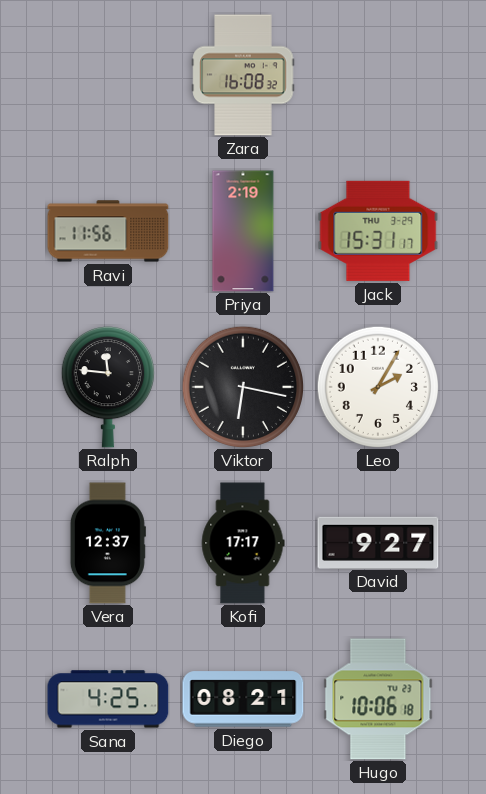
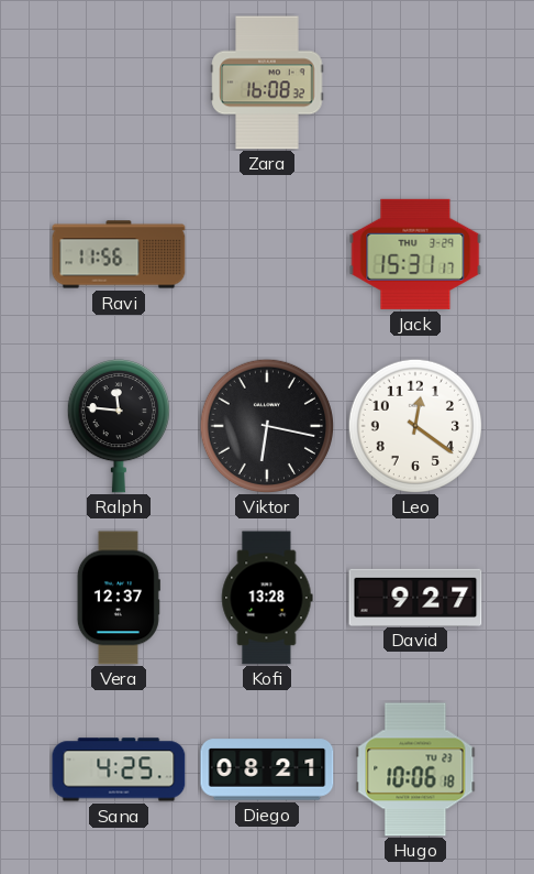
Priya: 2:19 -> none
Leo: 2:05 -> 12:21
Kofi: 17:17 -> 13:28
